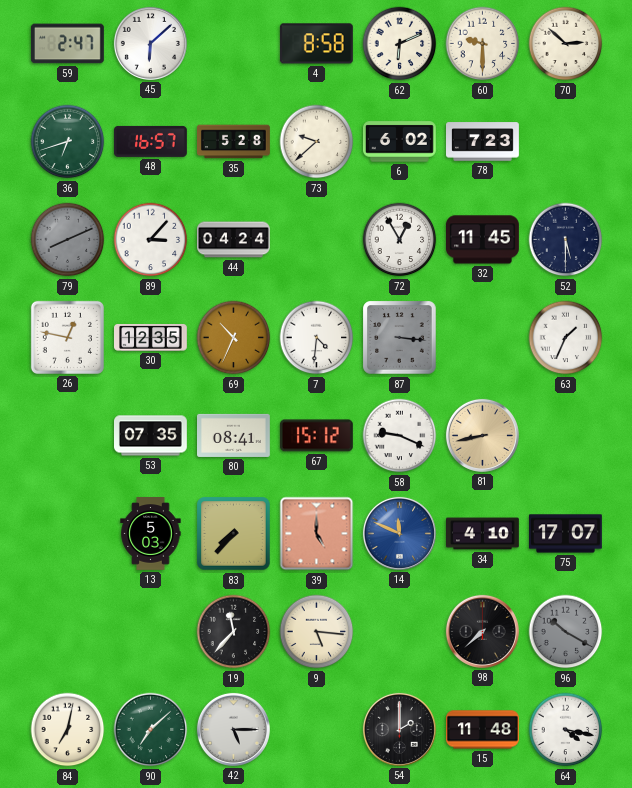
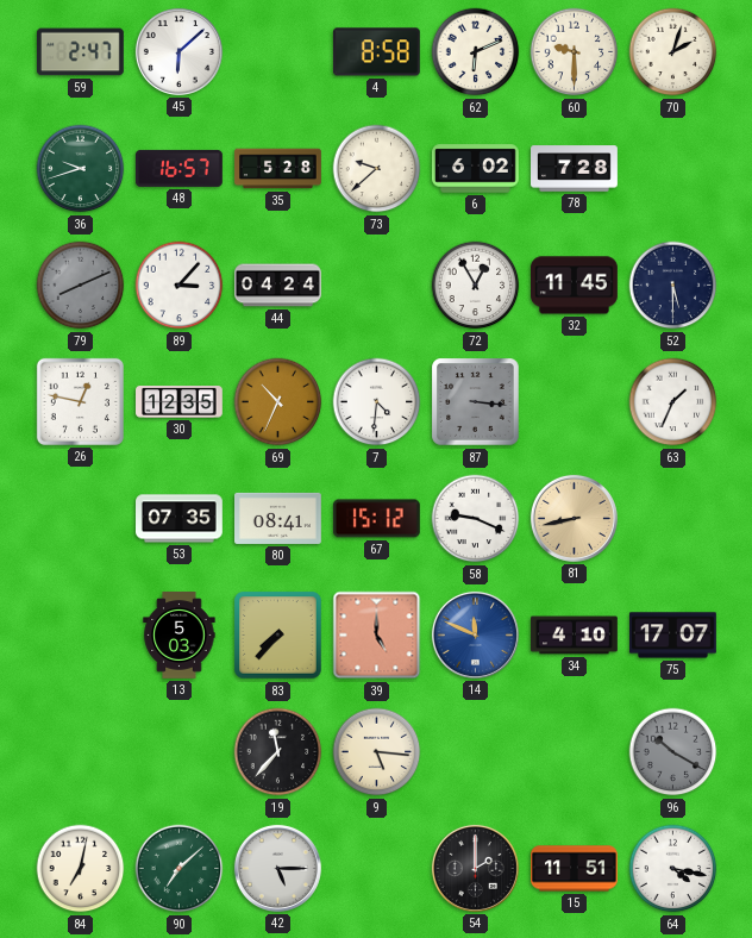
70: 2:52 -> 2:03
36: 6:42 -> 9:42
78: 7:23 -> 7:28
98: 7:38 -> none
15: 11:48 -> 11:51
